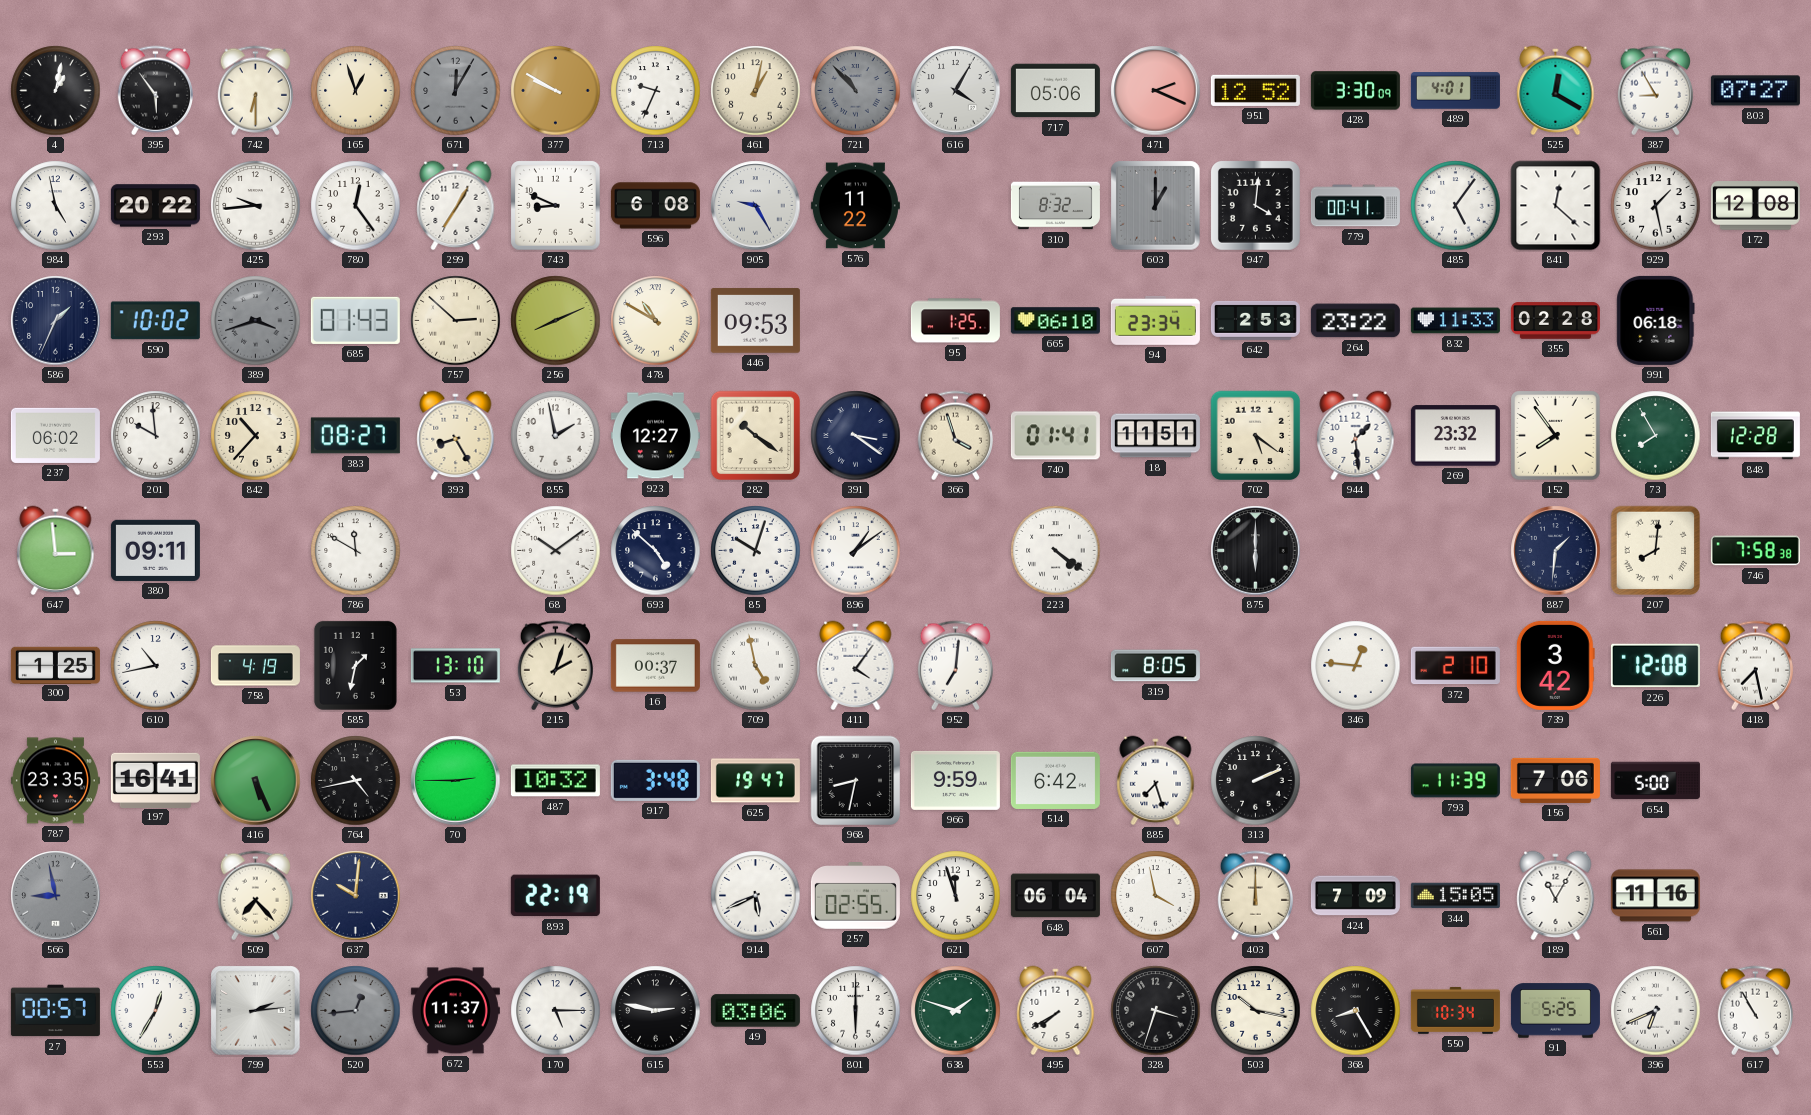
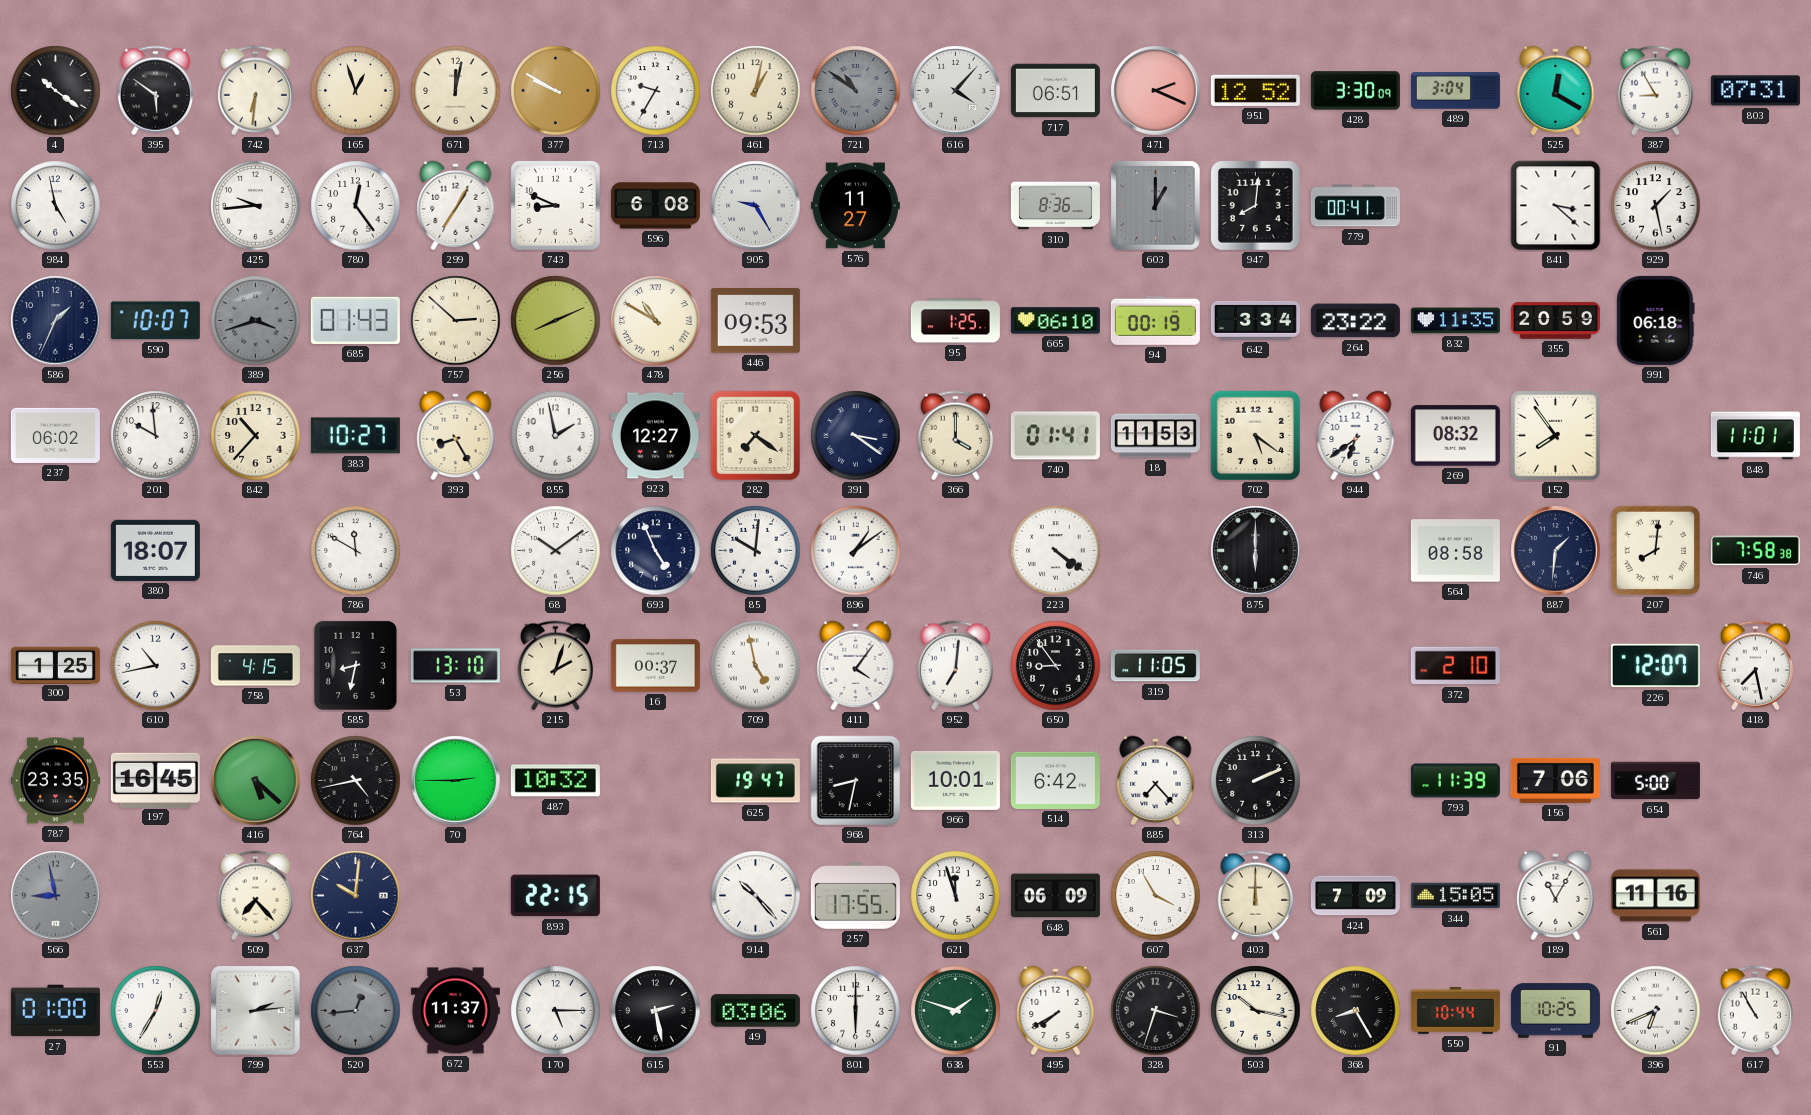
4: 1:02 -> 10:21
395: 5:54 -> 5:51
742: 6:30 -> 6:31
671: 12:05 -> 12:02
671 dial: grey -> cream
713: 9:34 -> 9:35
721: 10:53 -> 10:51
616: 4:05 -> 4:07
717: 05:06 -> 06:51
489: 4:01 -> 3:04
803: 07:27 -> 07:31
293: 20:22 -> none
576: 11:22 -> 11:27
310: 8:32 -> 8:36
947: 4:01 -> 8:01
485: 5:06 -> none
841: 12:22 -> 3:22
172: 12:08 -> none
590: 10:02 -> 10:07
94: 23:34 -> 00:19
642: 2:53 -> 3:34
832: 11:33 -> 11:35
355: 02:28 -> 20:59
383: 08:27 -> 10:27
282: 10:21 -> 7:21
366: 3:57 -> 4:00
18: 11:51 -> 11:53
944: 1:29 -> 6:39
269: 23:32 -> 08:32
73: 7:55 -> none
848: 12:28 -> 11:01
647: 2:59 -> none
380: 09:11 -> 18:07
693: 4:52 -> 4:56
85: 10:03 -> 10:01
564: none -> 08:58
758: 4:19 -> 4:15
585: 1:32 -> 8:32
650: none -> 8:54
319: 8:05 -> 11:05
346: 12:46 -> none
739: 3:42 -> none
226: 12:08 -> 12:07
197: 16:41 -> 16:45
416: 5:26 -> 5:22
917: 3:48 -> none
966: 9:59 -> 10:01
885: 7:27 -> 7:23
893: 22:19 -> 22:15
914: 5:41 -> 10:23
257: 02:55 -> 17:55
648: 06:04 -> 06:09
607: 3:58 -> 3:55
27: 00:57 -> 01:00
615: 2:47 -> 2:28
550: 10:34 -> 10:44
91: 5:25 -> 10:25
